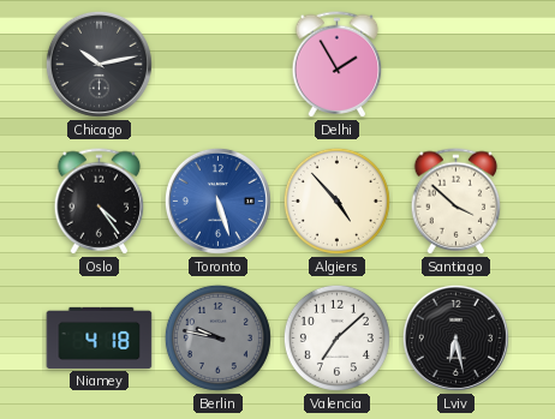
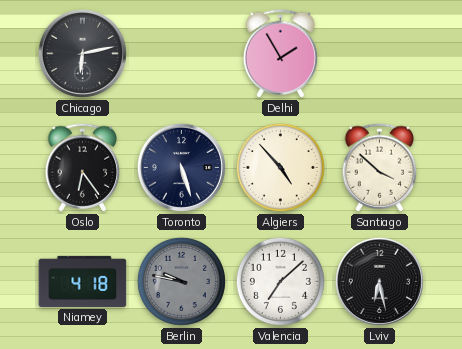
Chicago: 10:13 -> 6:13
Oslo: 4:24 -> 6:24
Toronto dial: blue -> navy
